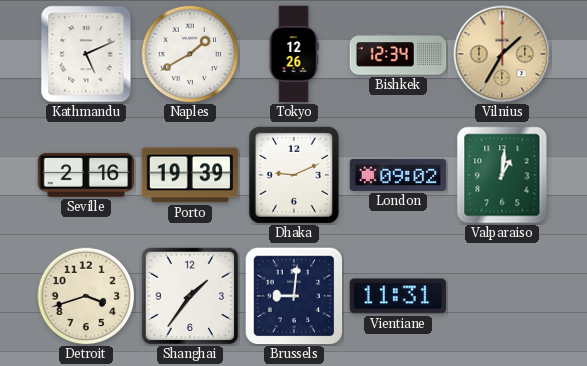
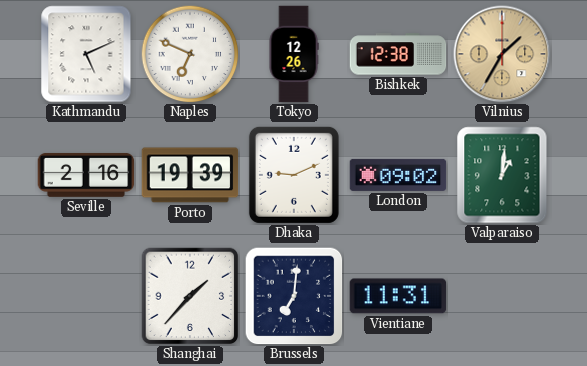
Naples: 1:40 -> 6:49
Bishkek: 12:34 -> 12:38
Detroit: 3:42 -> none
Shanghai: 1:36 -> 1:37
Brussels: 9:01 -> 7:01
